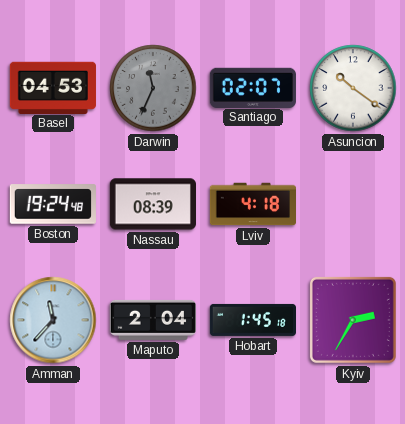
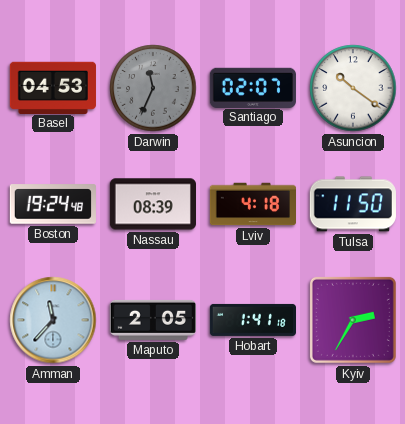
Tulsa: none -> 11:50
Maputo: 2:04 -> 2:05
Hobart: 1:45 -> 1:41
